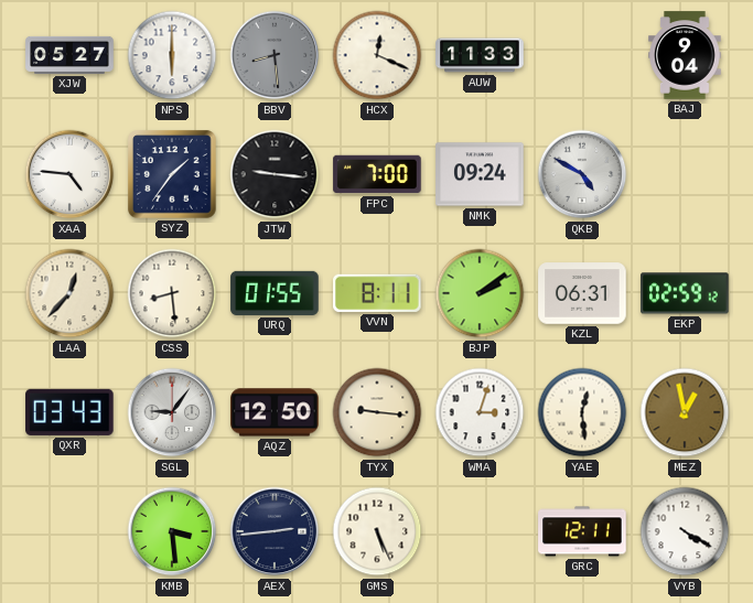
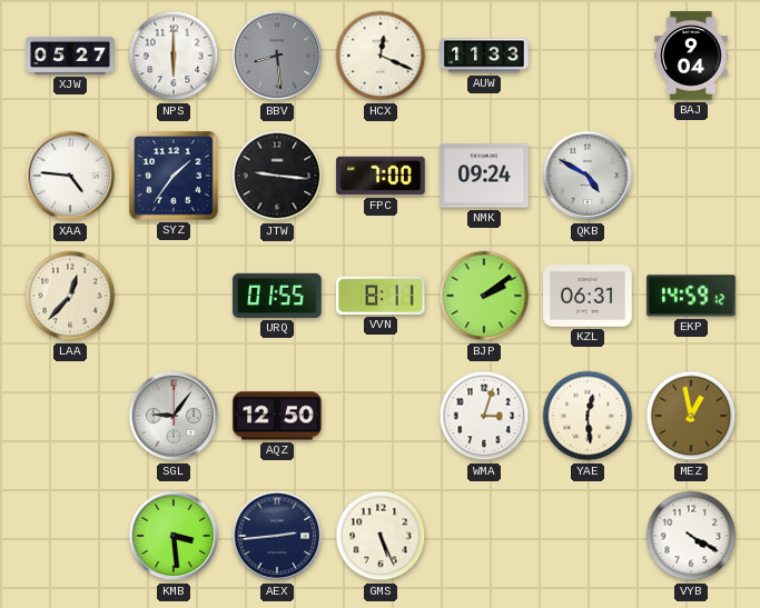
CSS: 8:29 -> none
EKP: 02:59 -> 14:59
QXR: 03:43 -> none
TYX: 9:16 -> none
GRC: 12:11 -> none
